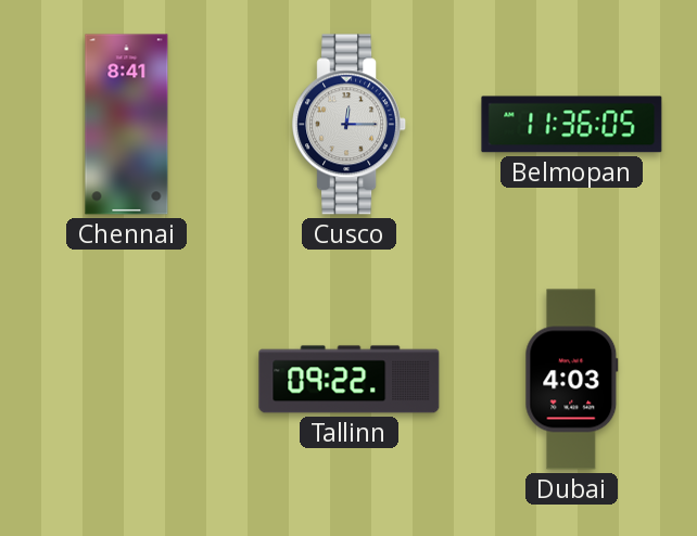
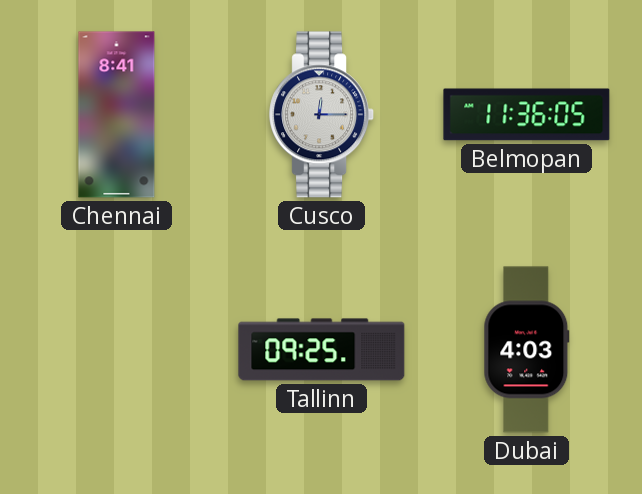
Tallinn: 09:22 -> 09:25
